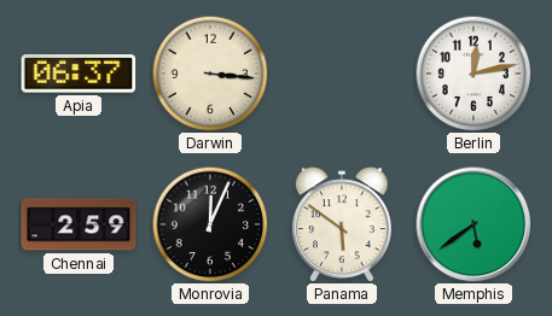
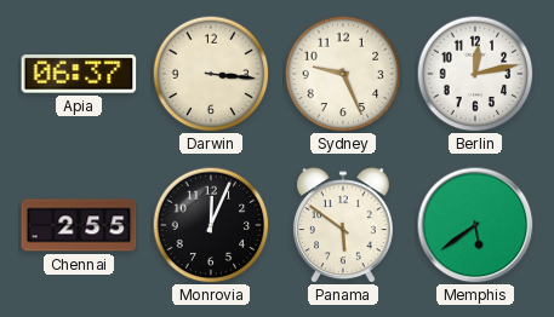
Sydney: none -> 9:26
Chennai: 2:59 -> 2:55
